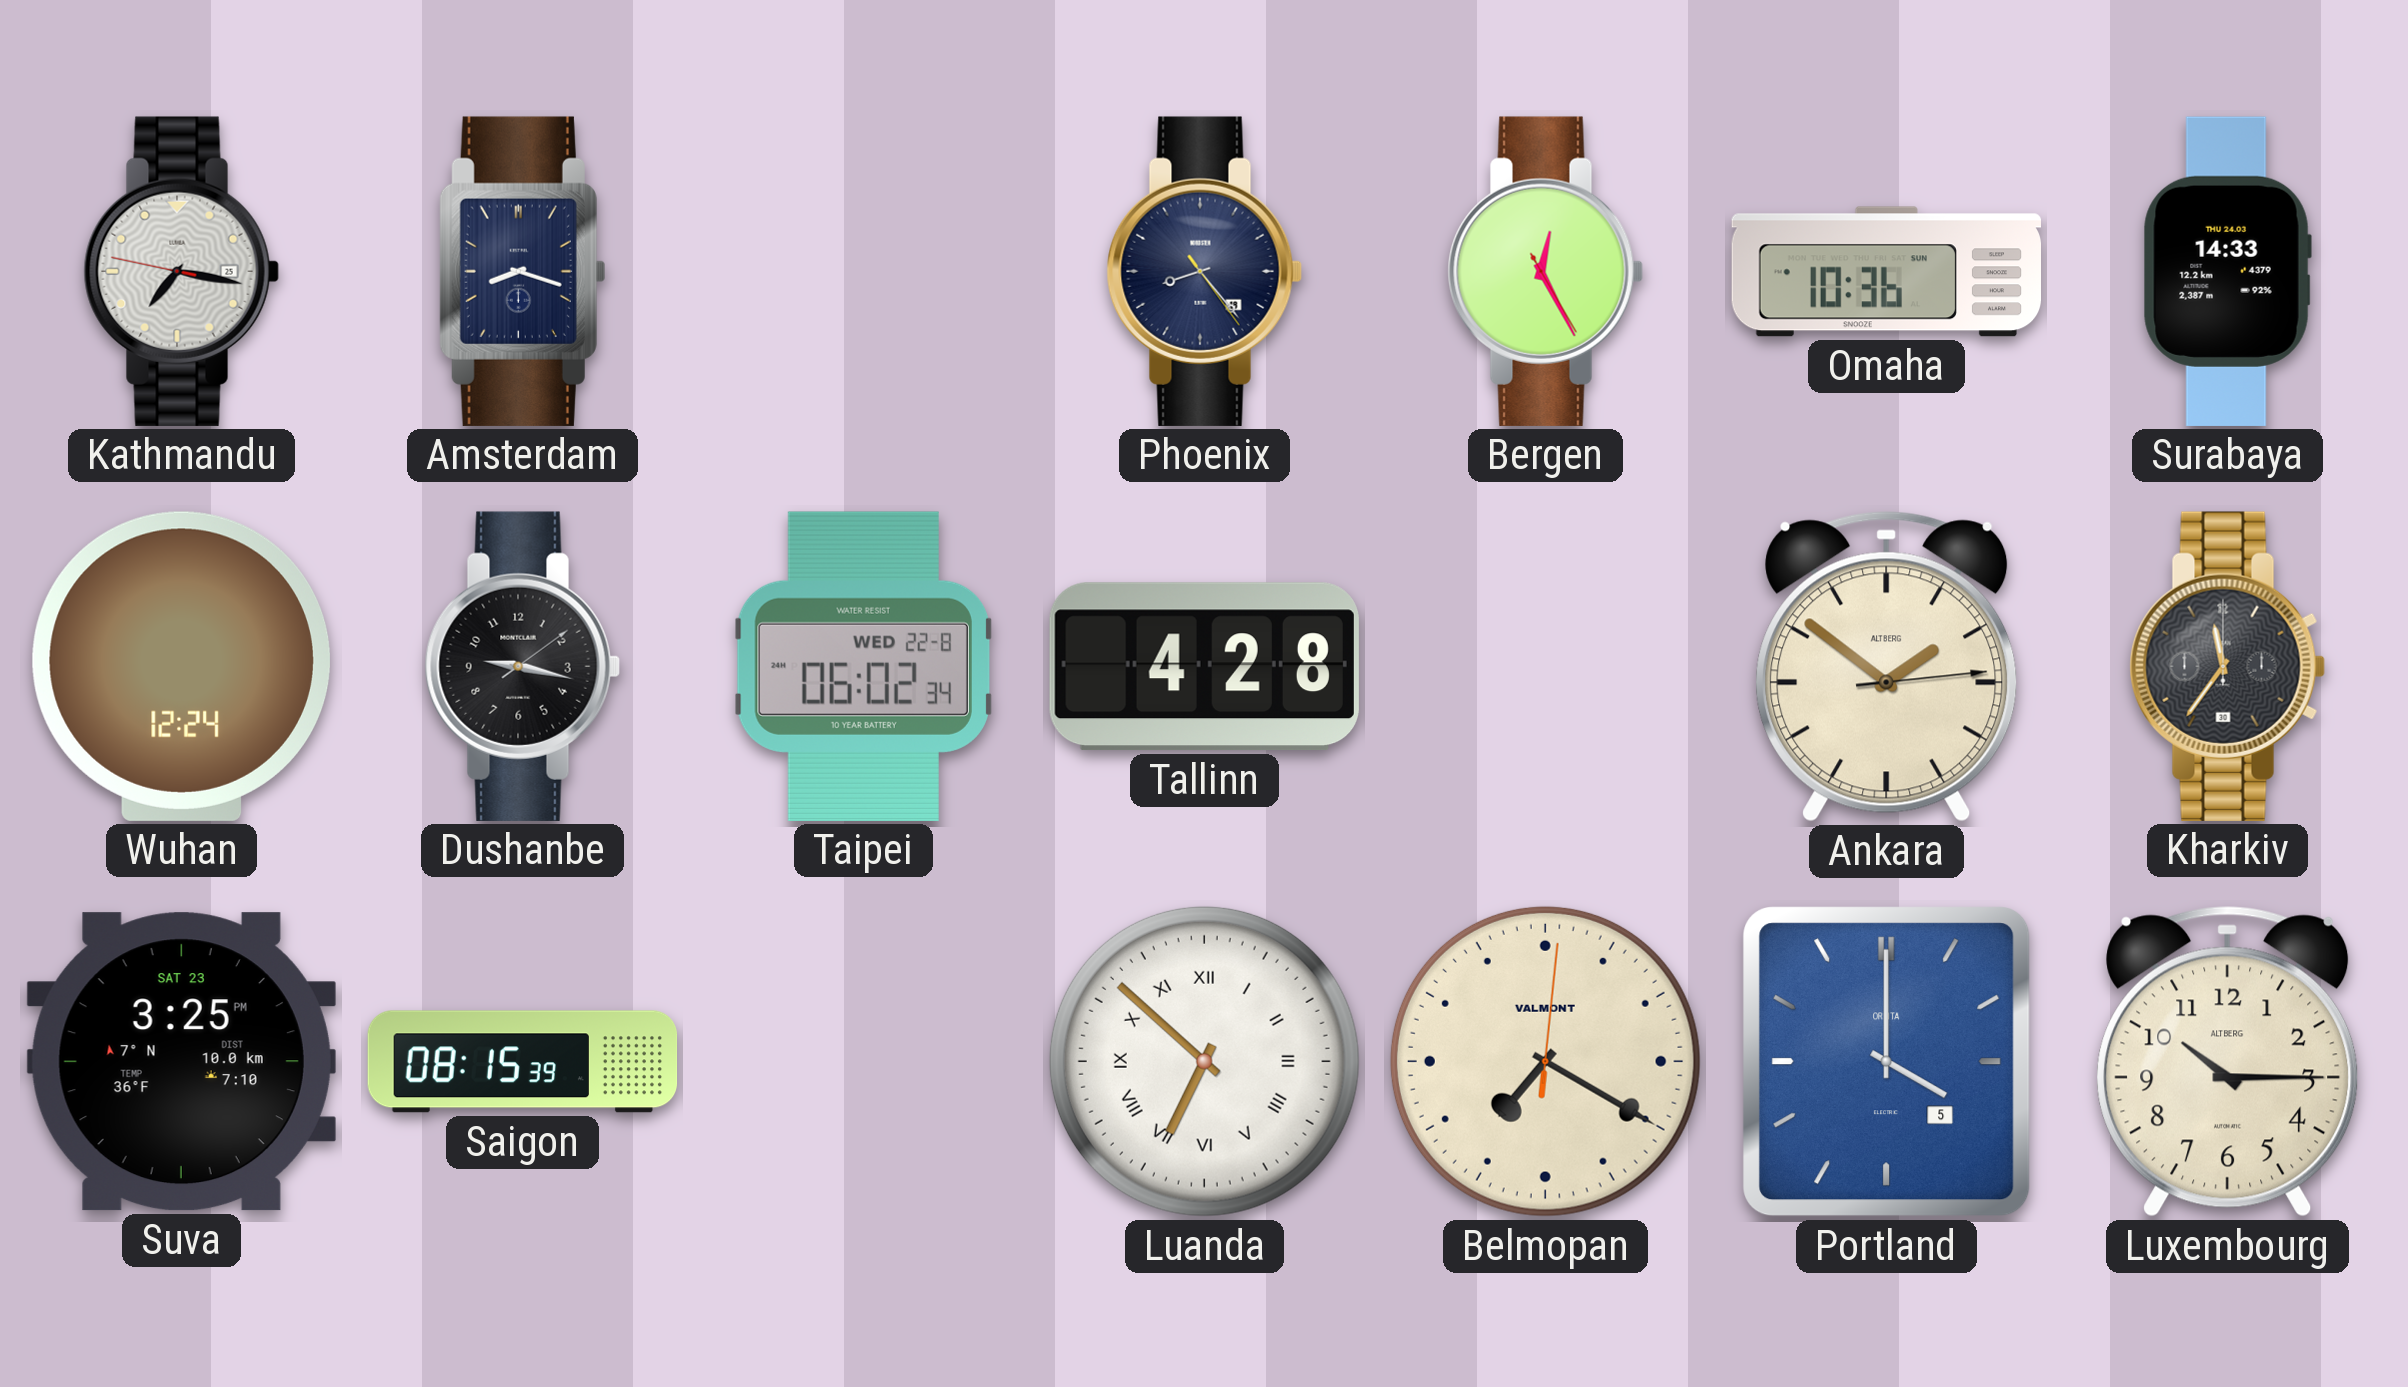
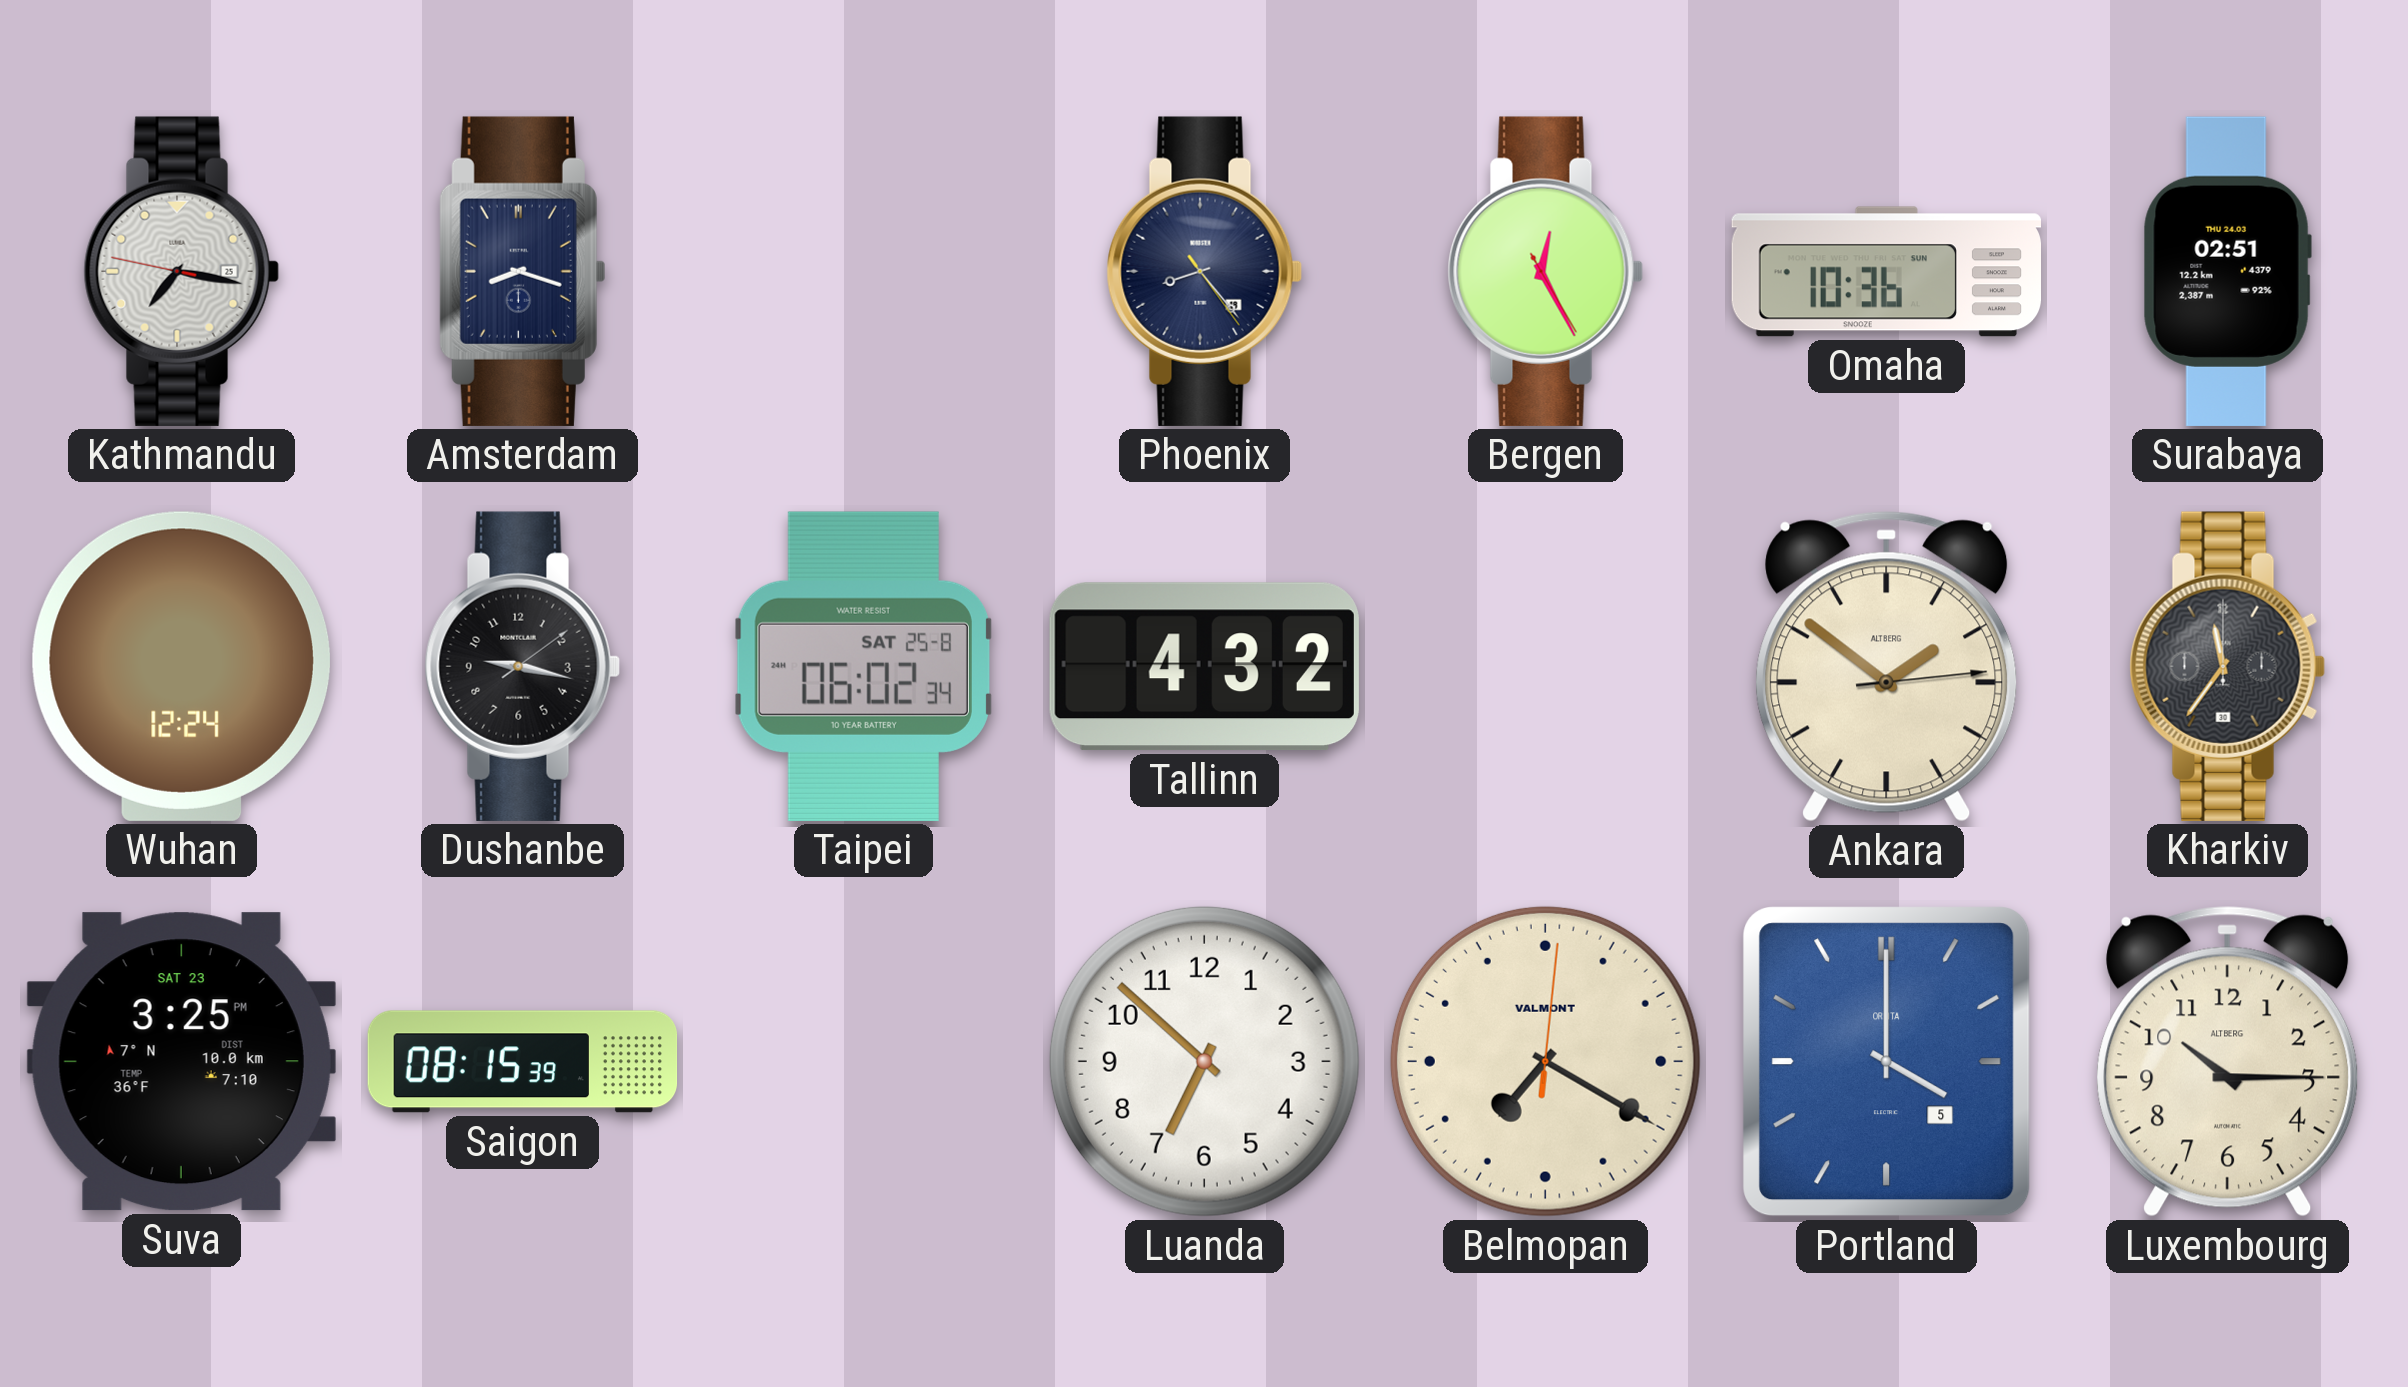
Surabaya: 14:33 -> 02:51
Taipei date: WED 22-8 -> SAT 25-8
Tallinn: 4:28 -> 4:32
Luanda numerals: Roman -> Arabic
